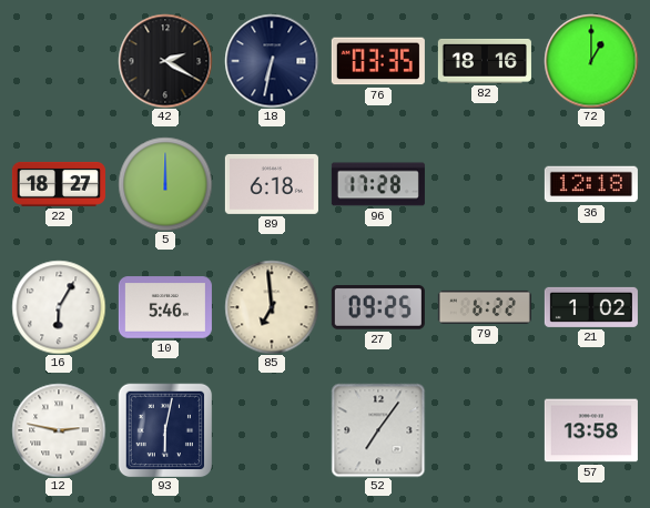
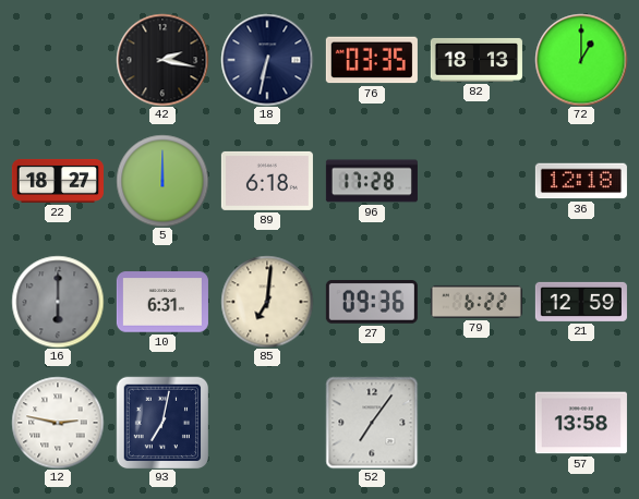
42: 2:20 -> 2:17
82: 18:16 -> 18:13
16: 6:05 -> 6:00
16 dial: white -> grey
10: 5:46 -> 6:31
85: 6:59 -> 7:01
27: 09:25 -> 09:36
21: 1:02 -> 12:59
93: 6:02 -> 7:02
